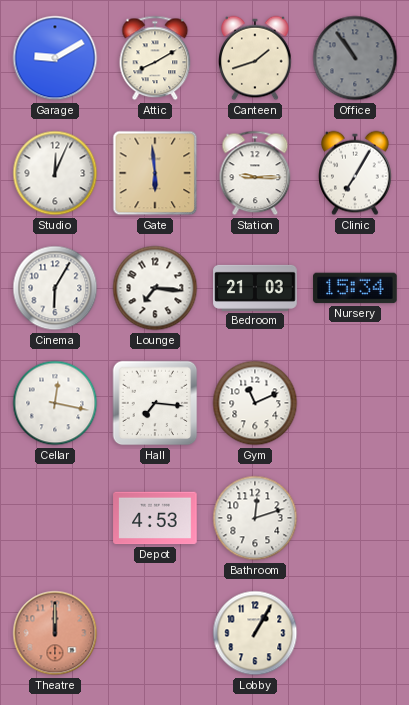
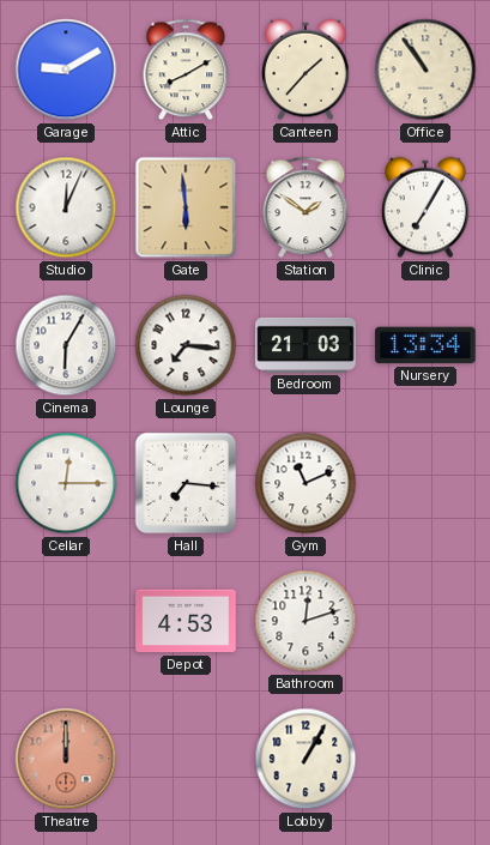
Canteen: 1:42 -> 1:37
Office dial: grey -> cream
Station: 9:15 -> 1:51
Nursery: 15:34 -> 13:34
Cellar: 12:17 -> 12:15
